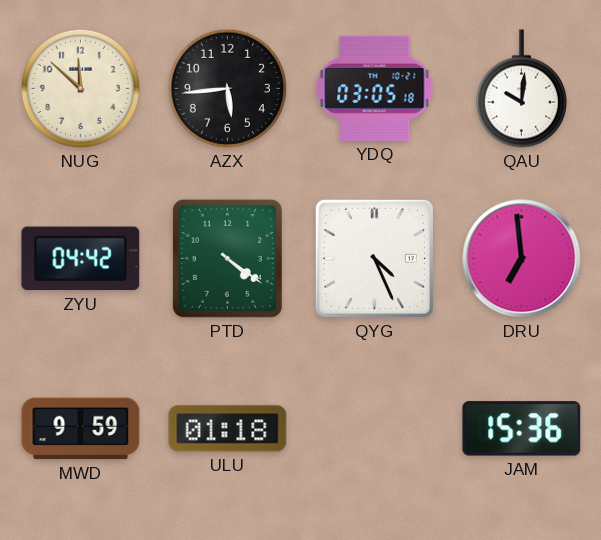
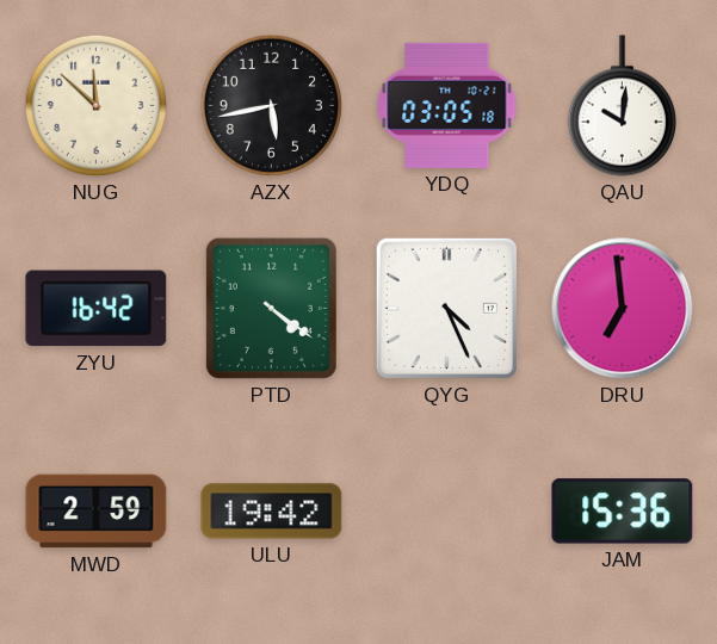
AZX: 5:44 -> 5:43
ZYU: 04:42 -> 16:42
MWD: 9:59 -> 2:59
ULU: 01:18 -> 19:42
